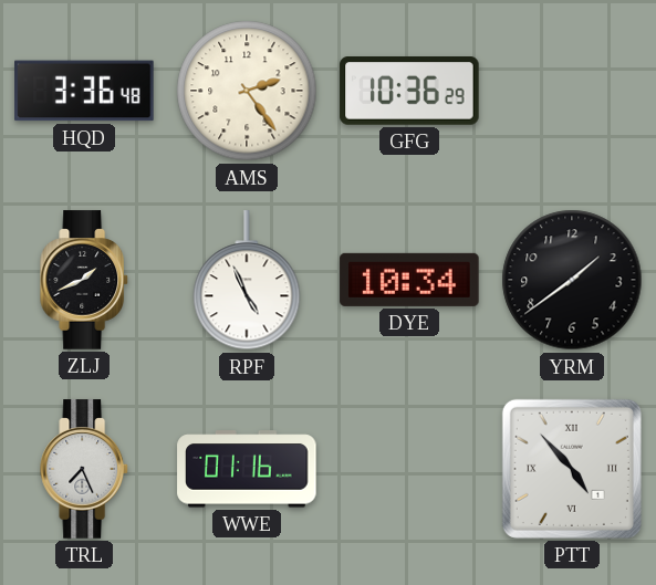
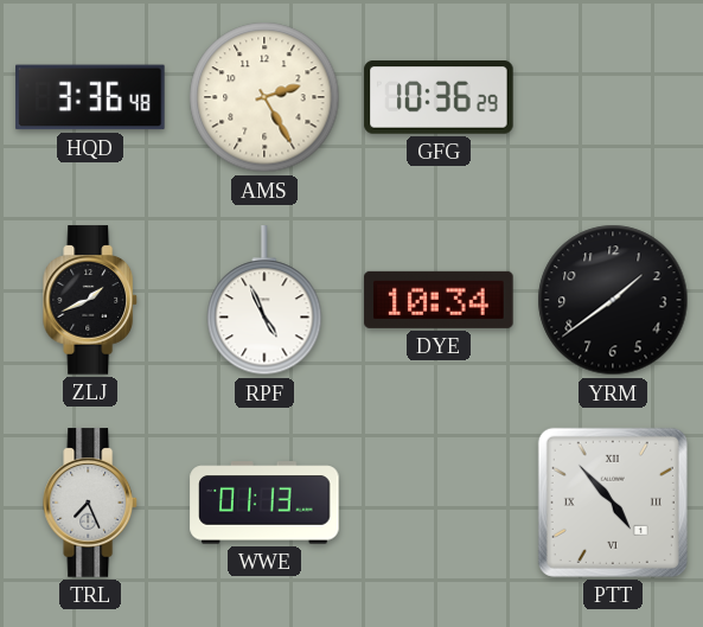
AMS: 2:24 -> 2:25
WWE: 01:16 -> 01:13
